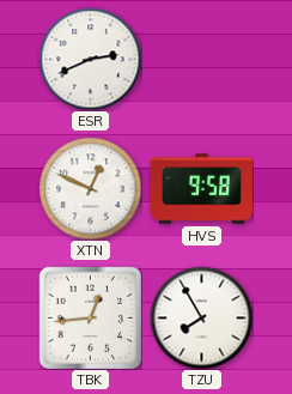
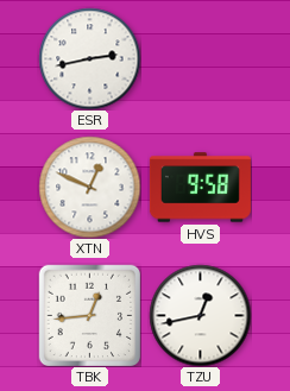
ESR: 2:41 -> 2:43
TZU: 7:55 -> 12:43
